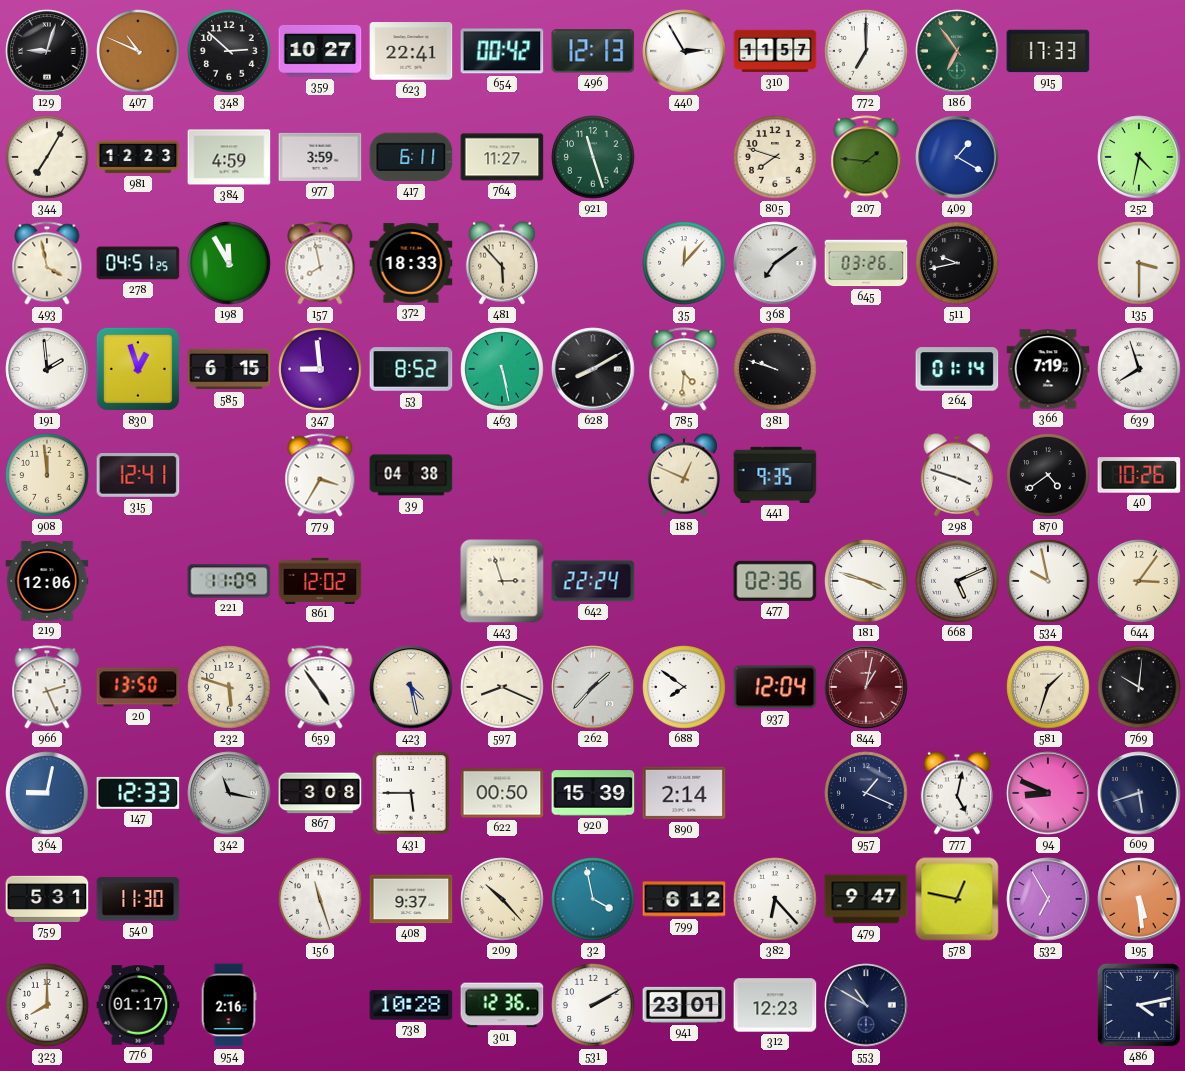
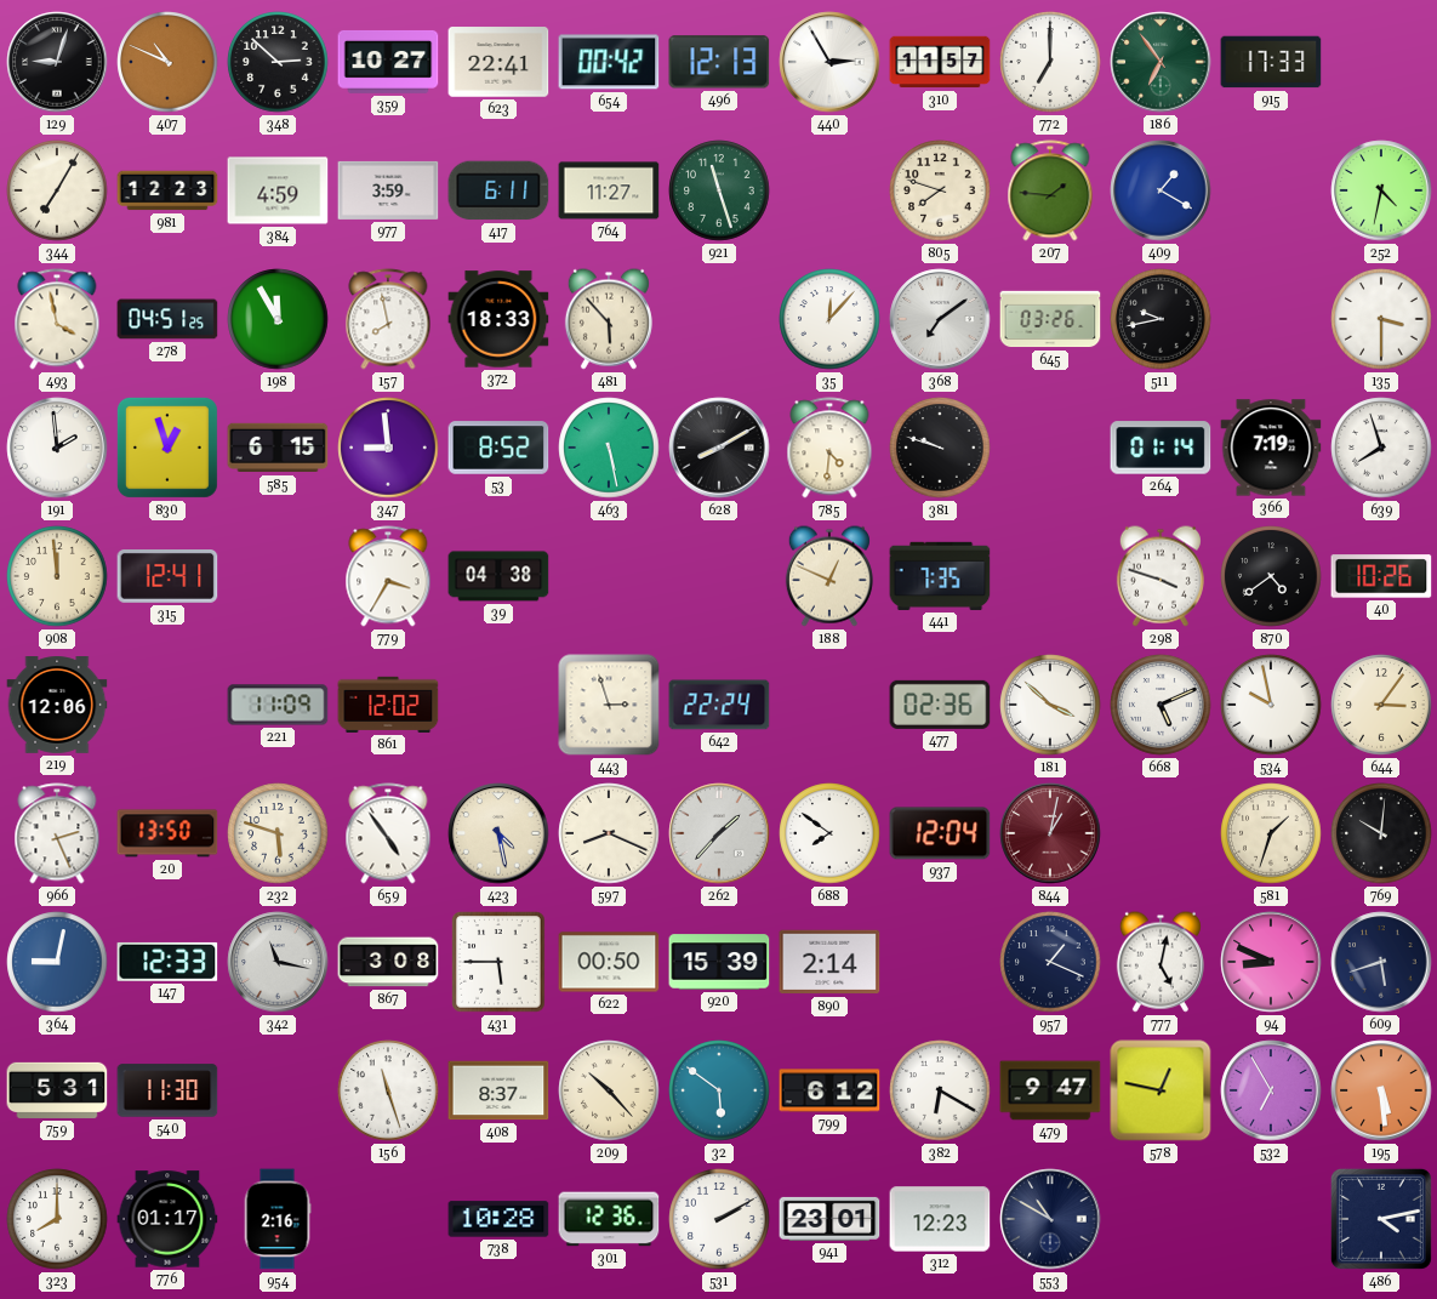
441: 9:35 -> 7:35
181: 3:48 -> 3:52
408: 9:37 -> 8:37
32: 3:58 -> 5:51
382: 6:23 -> 6:20
